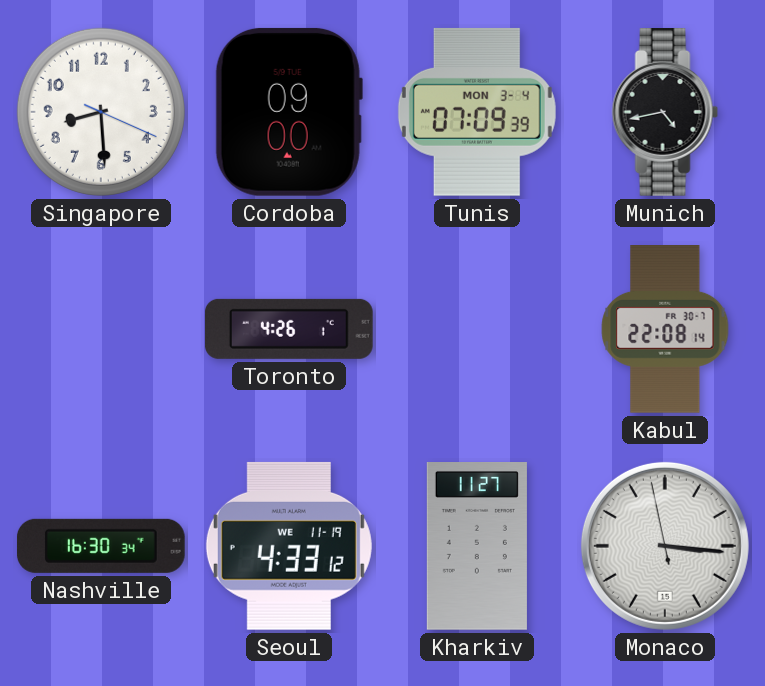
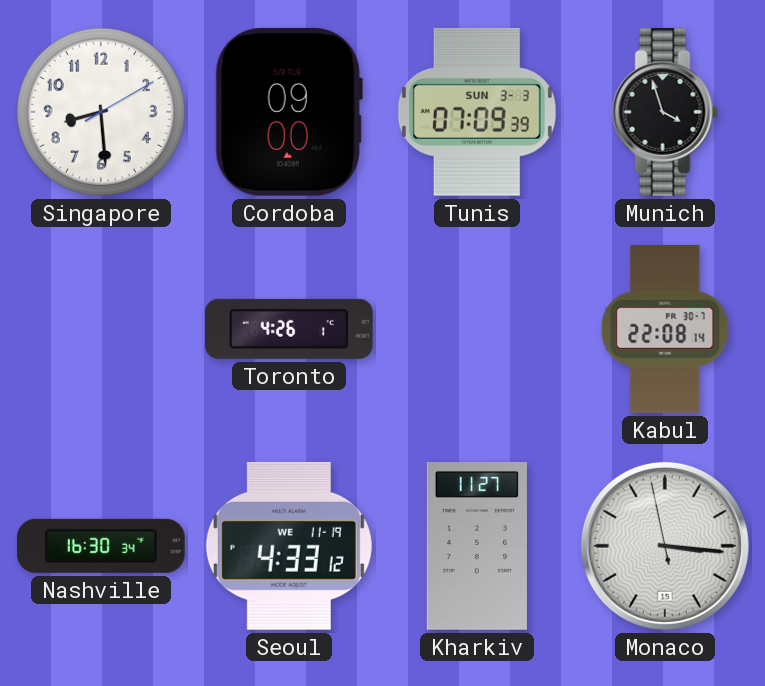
Singapore: 8:29:19 -> 8:29:10
Tunis date: MON 3-4 -> SUN 3-3
Munich: 4:43 -> 3:57
